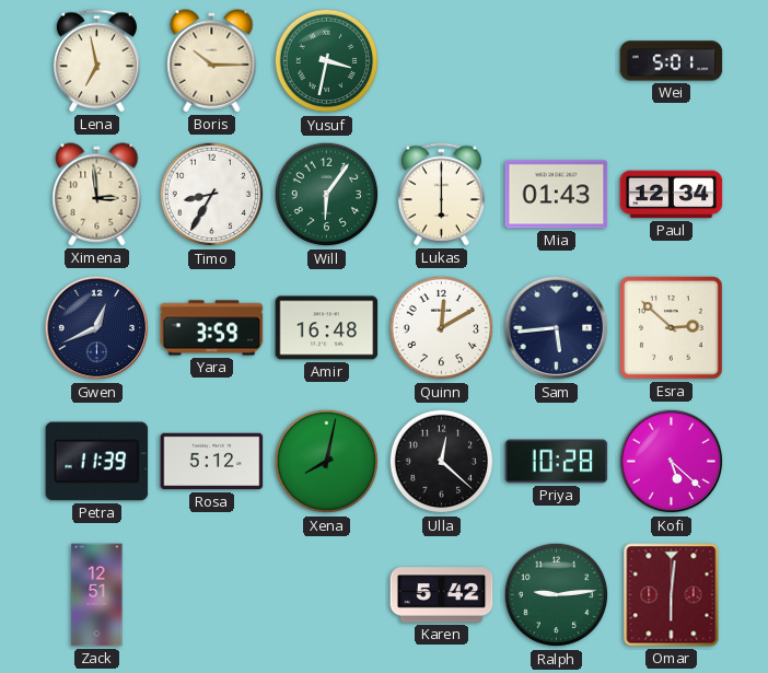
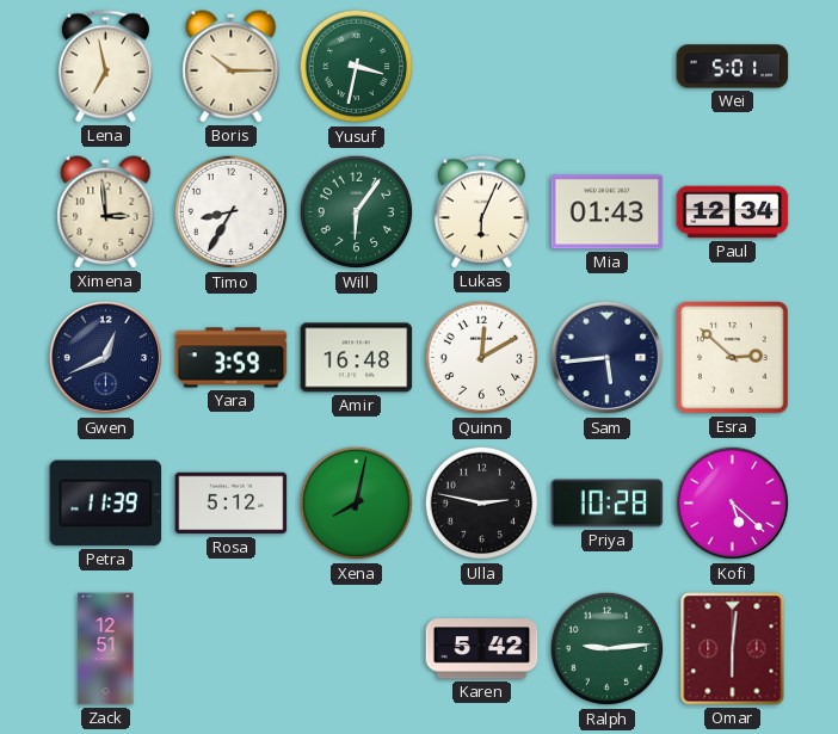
Lukas: 6:00 -> 6:04
Ulla: 12:22 -> 2:47
